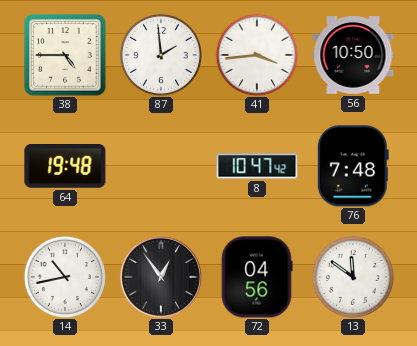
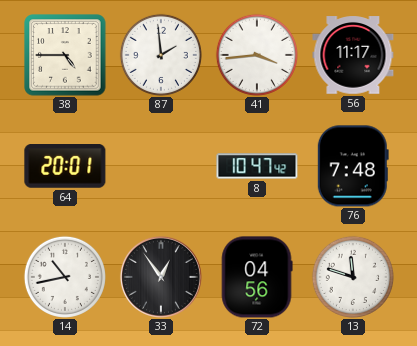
56: 10:50 -> 11:17
64: 19:48 -> 20:01
13: 11:51 -> 11:48
